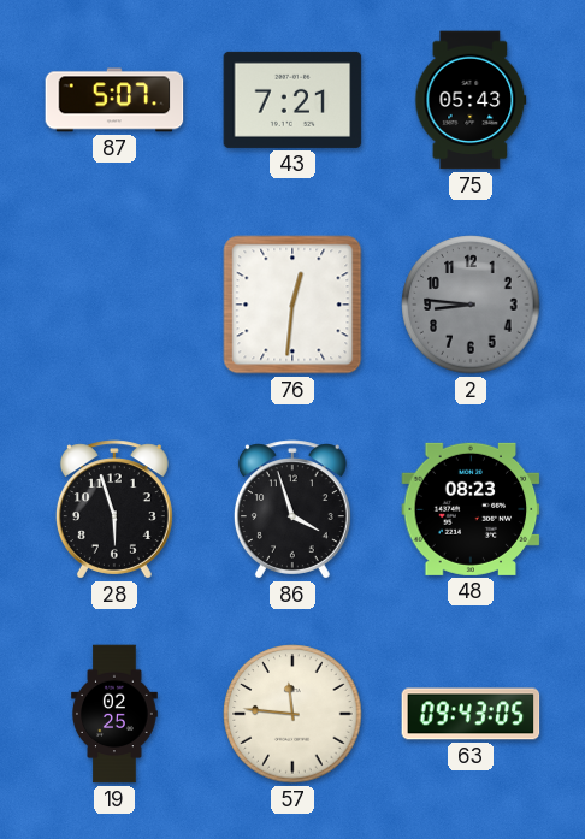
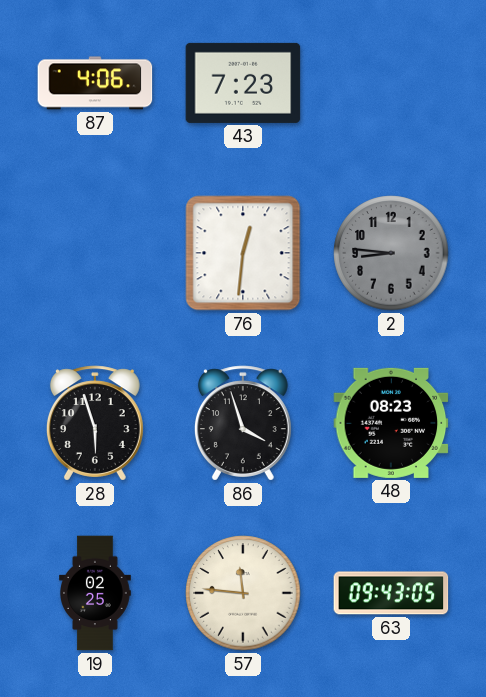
87: 5:07 -> 4:06
43: 7:21 -> 7:23
75: 05:43 -> none
